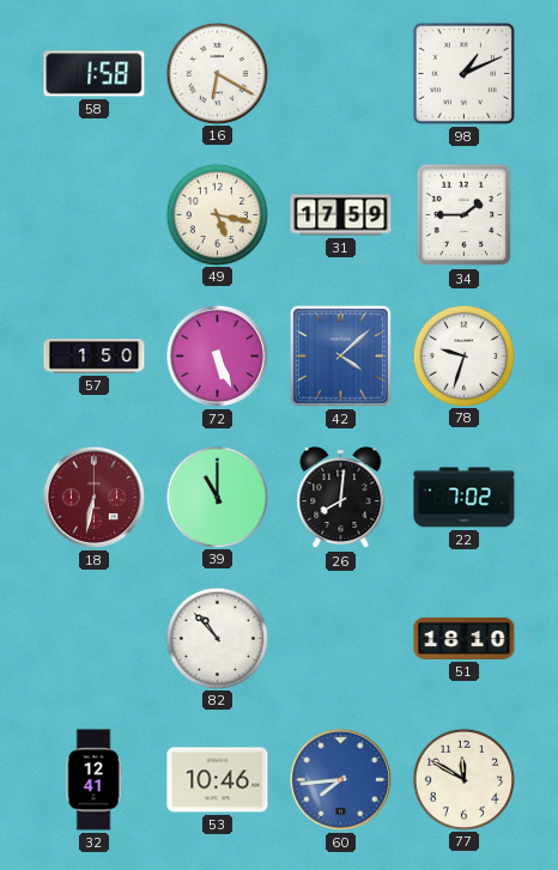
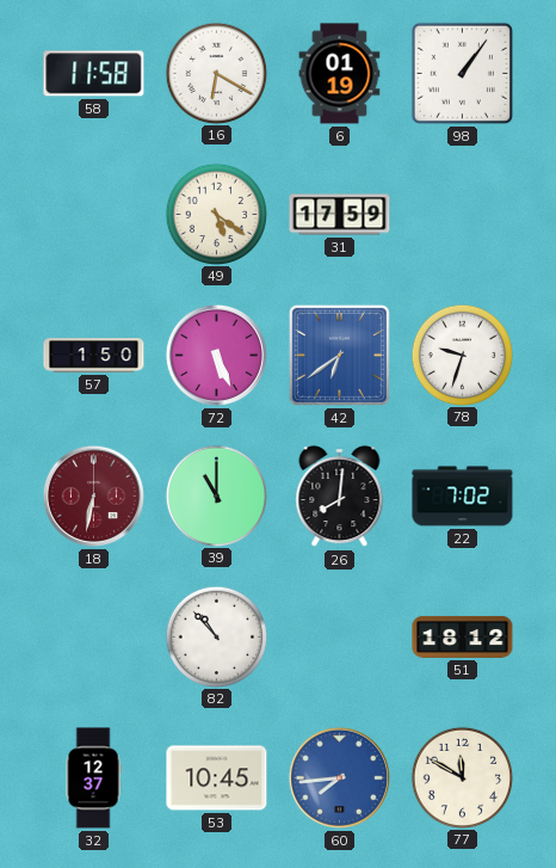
58: 1:58 -> 11:58
6: none -> 01:19
98: 1:11 -> 1:06
49: 5:17 -> 5:21
34: 1:45 -> none
42: 4:08 -> 6:39
51: 18:10 -> 18:12
32: 12:41 -> 12:37
53: 10:46 -> 10:45
